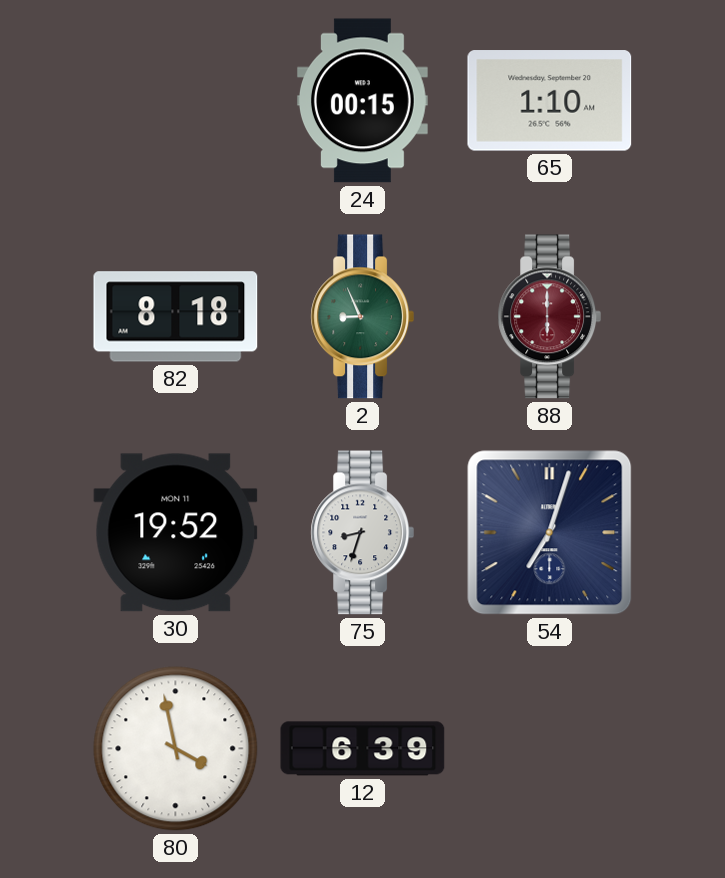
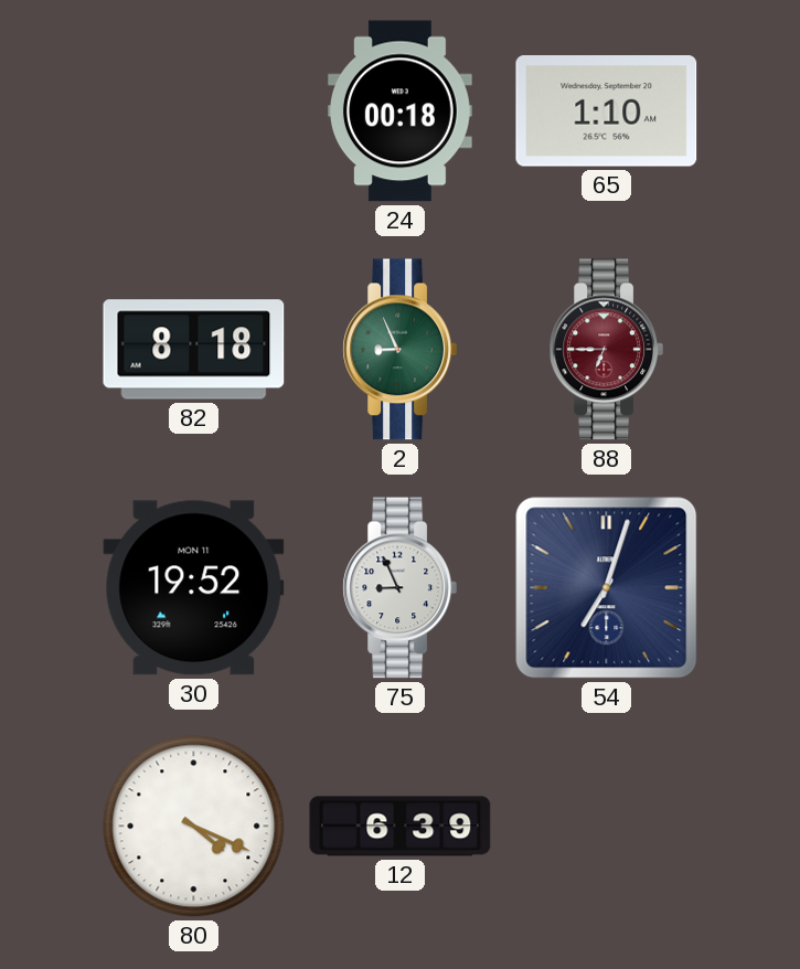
24: 00:15 -> 00:18
88: 6:00 -> 6:45
75: 8:33 -> 8:56
80: 3:58 -> 4:19
